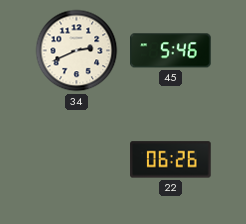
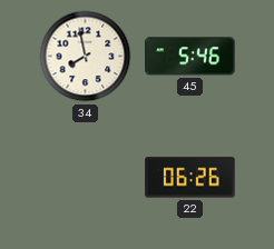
34: 2:41 -> 7:58
